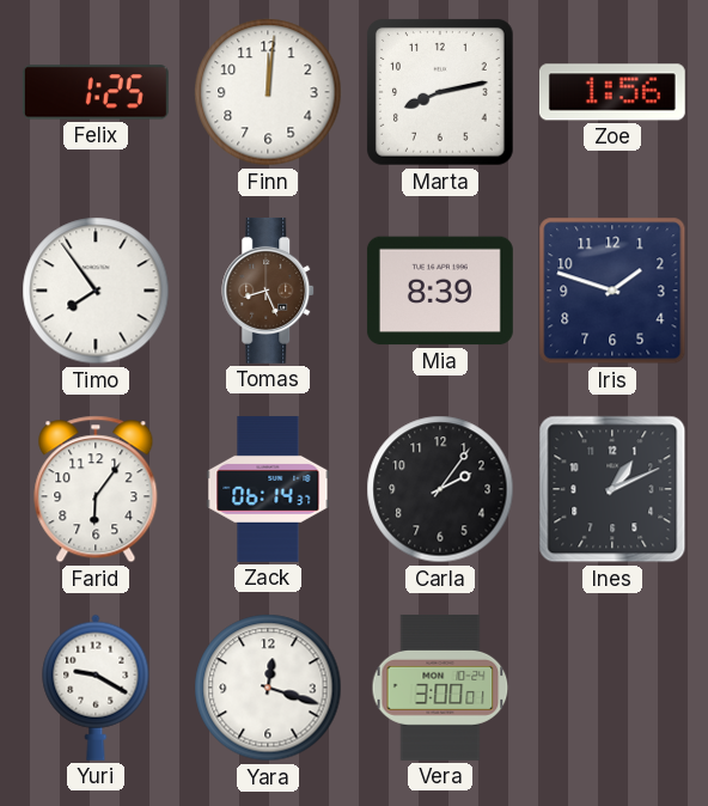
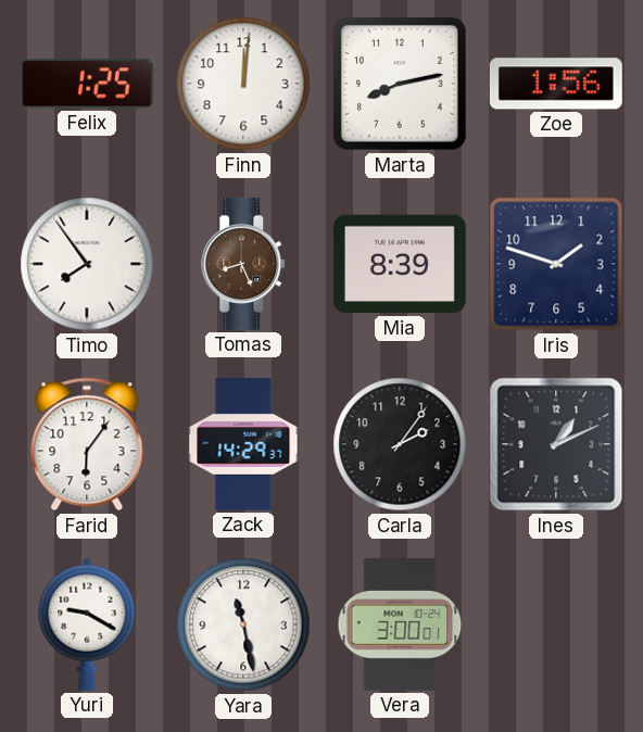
Zack: 06:14 -> 14:29
Yara: 12:18 -> 11:28
